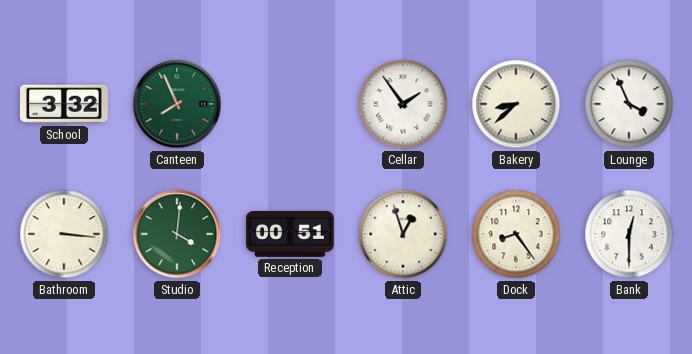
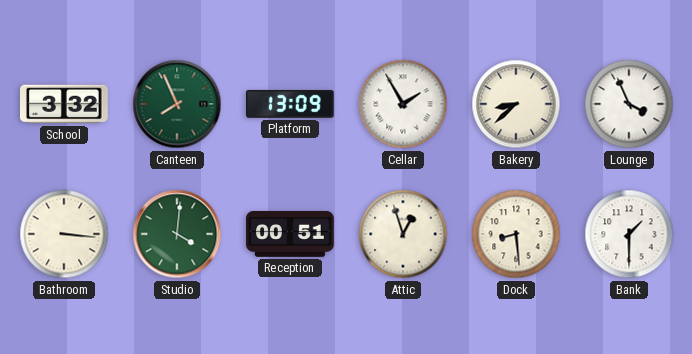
Platform: none -> 13:09
Cellar: 1:54 -> 1:55
Dock: 8:24 -> 8:29
Bank: 12:30 -> 1:30
